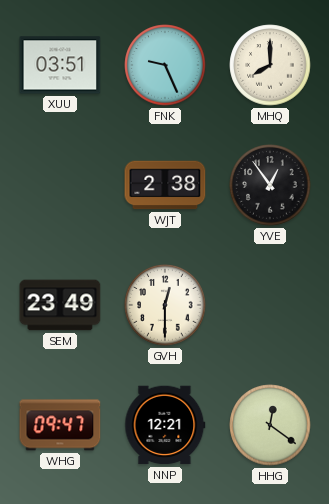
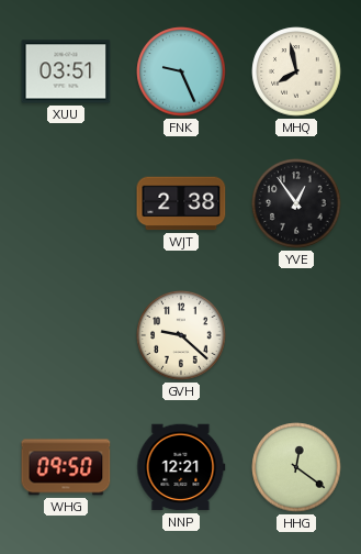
MHQ: 8:00 -> 7:58
SEM: 23:49 -> none
GVH: 12:30 -> 9:22
WHG: 09:47 -> 09:50
